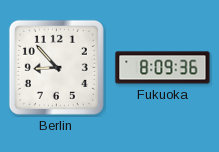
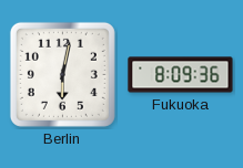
Berlin: 8:53 -> 6:02
